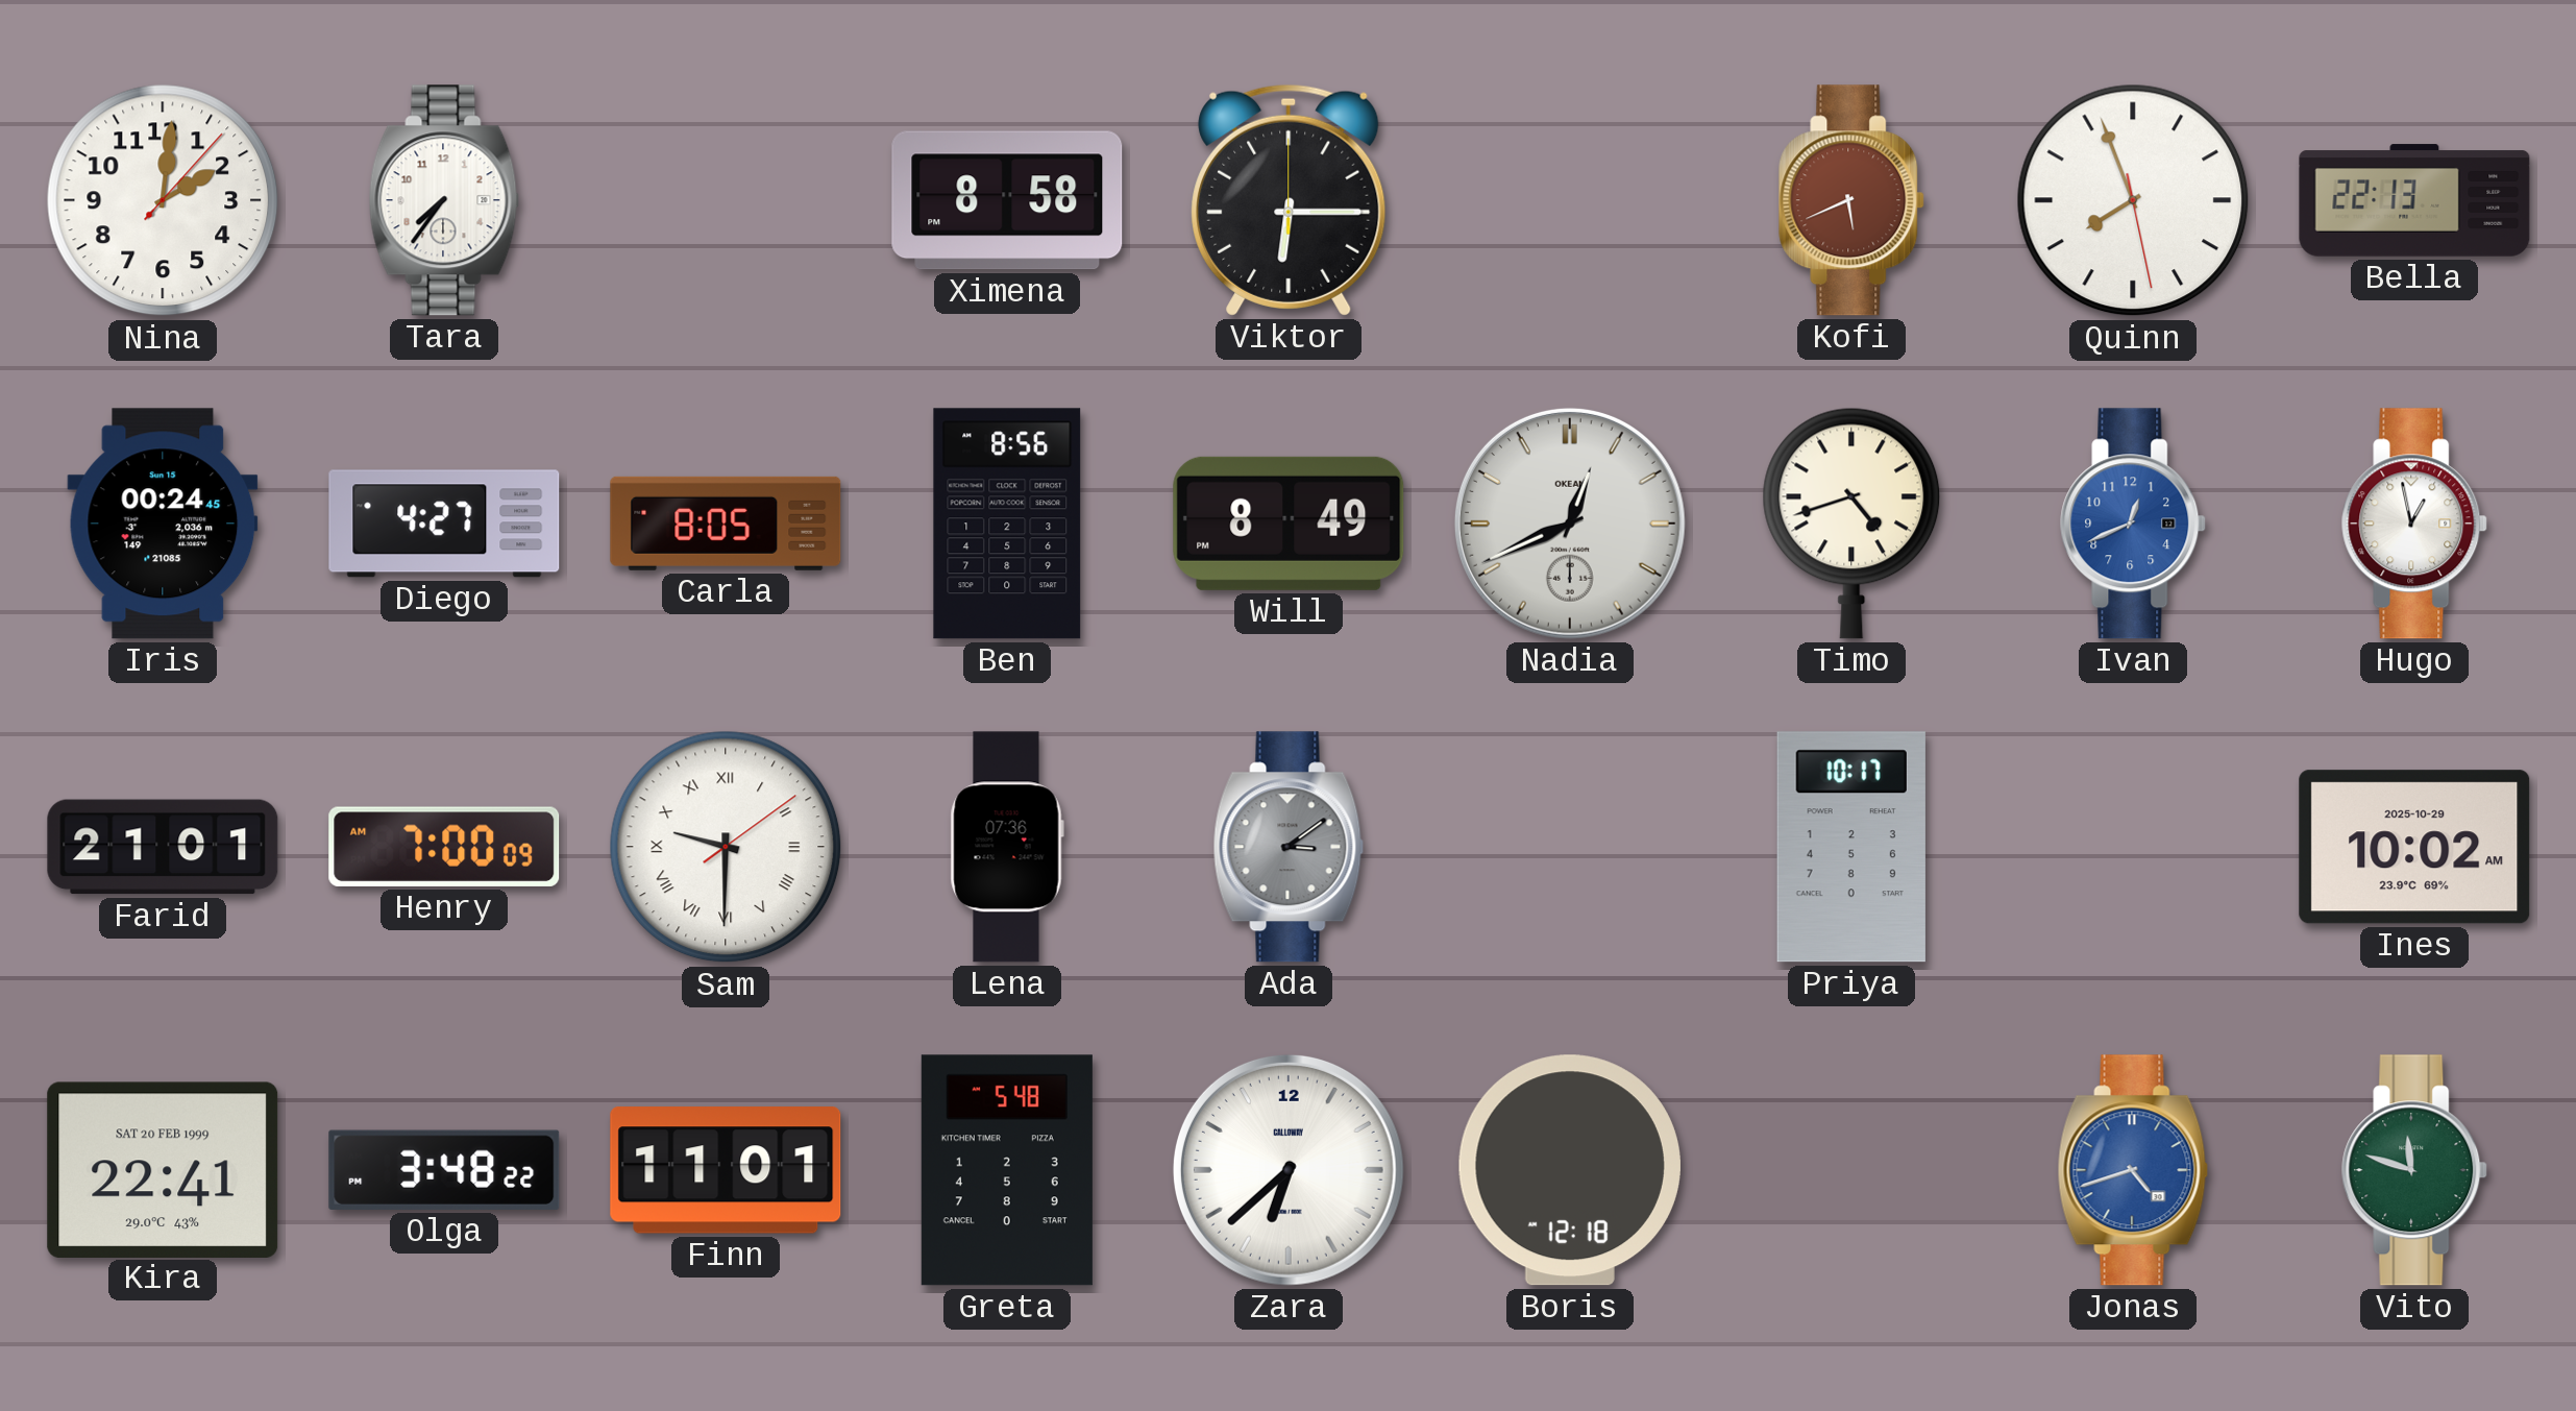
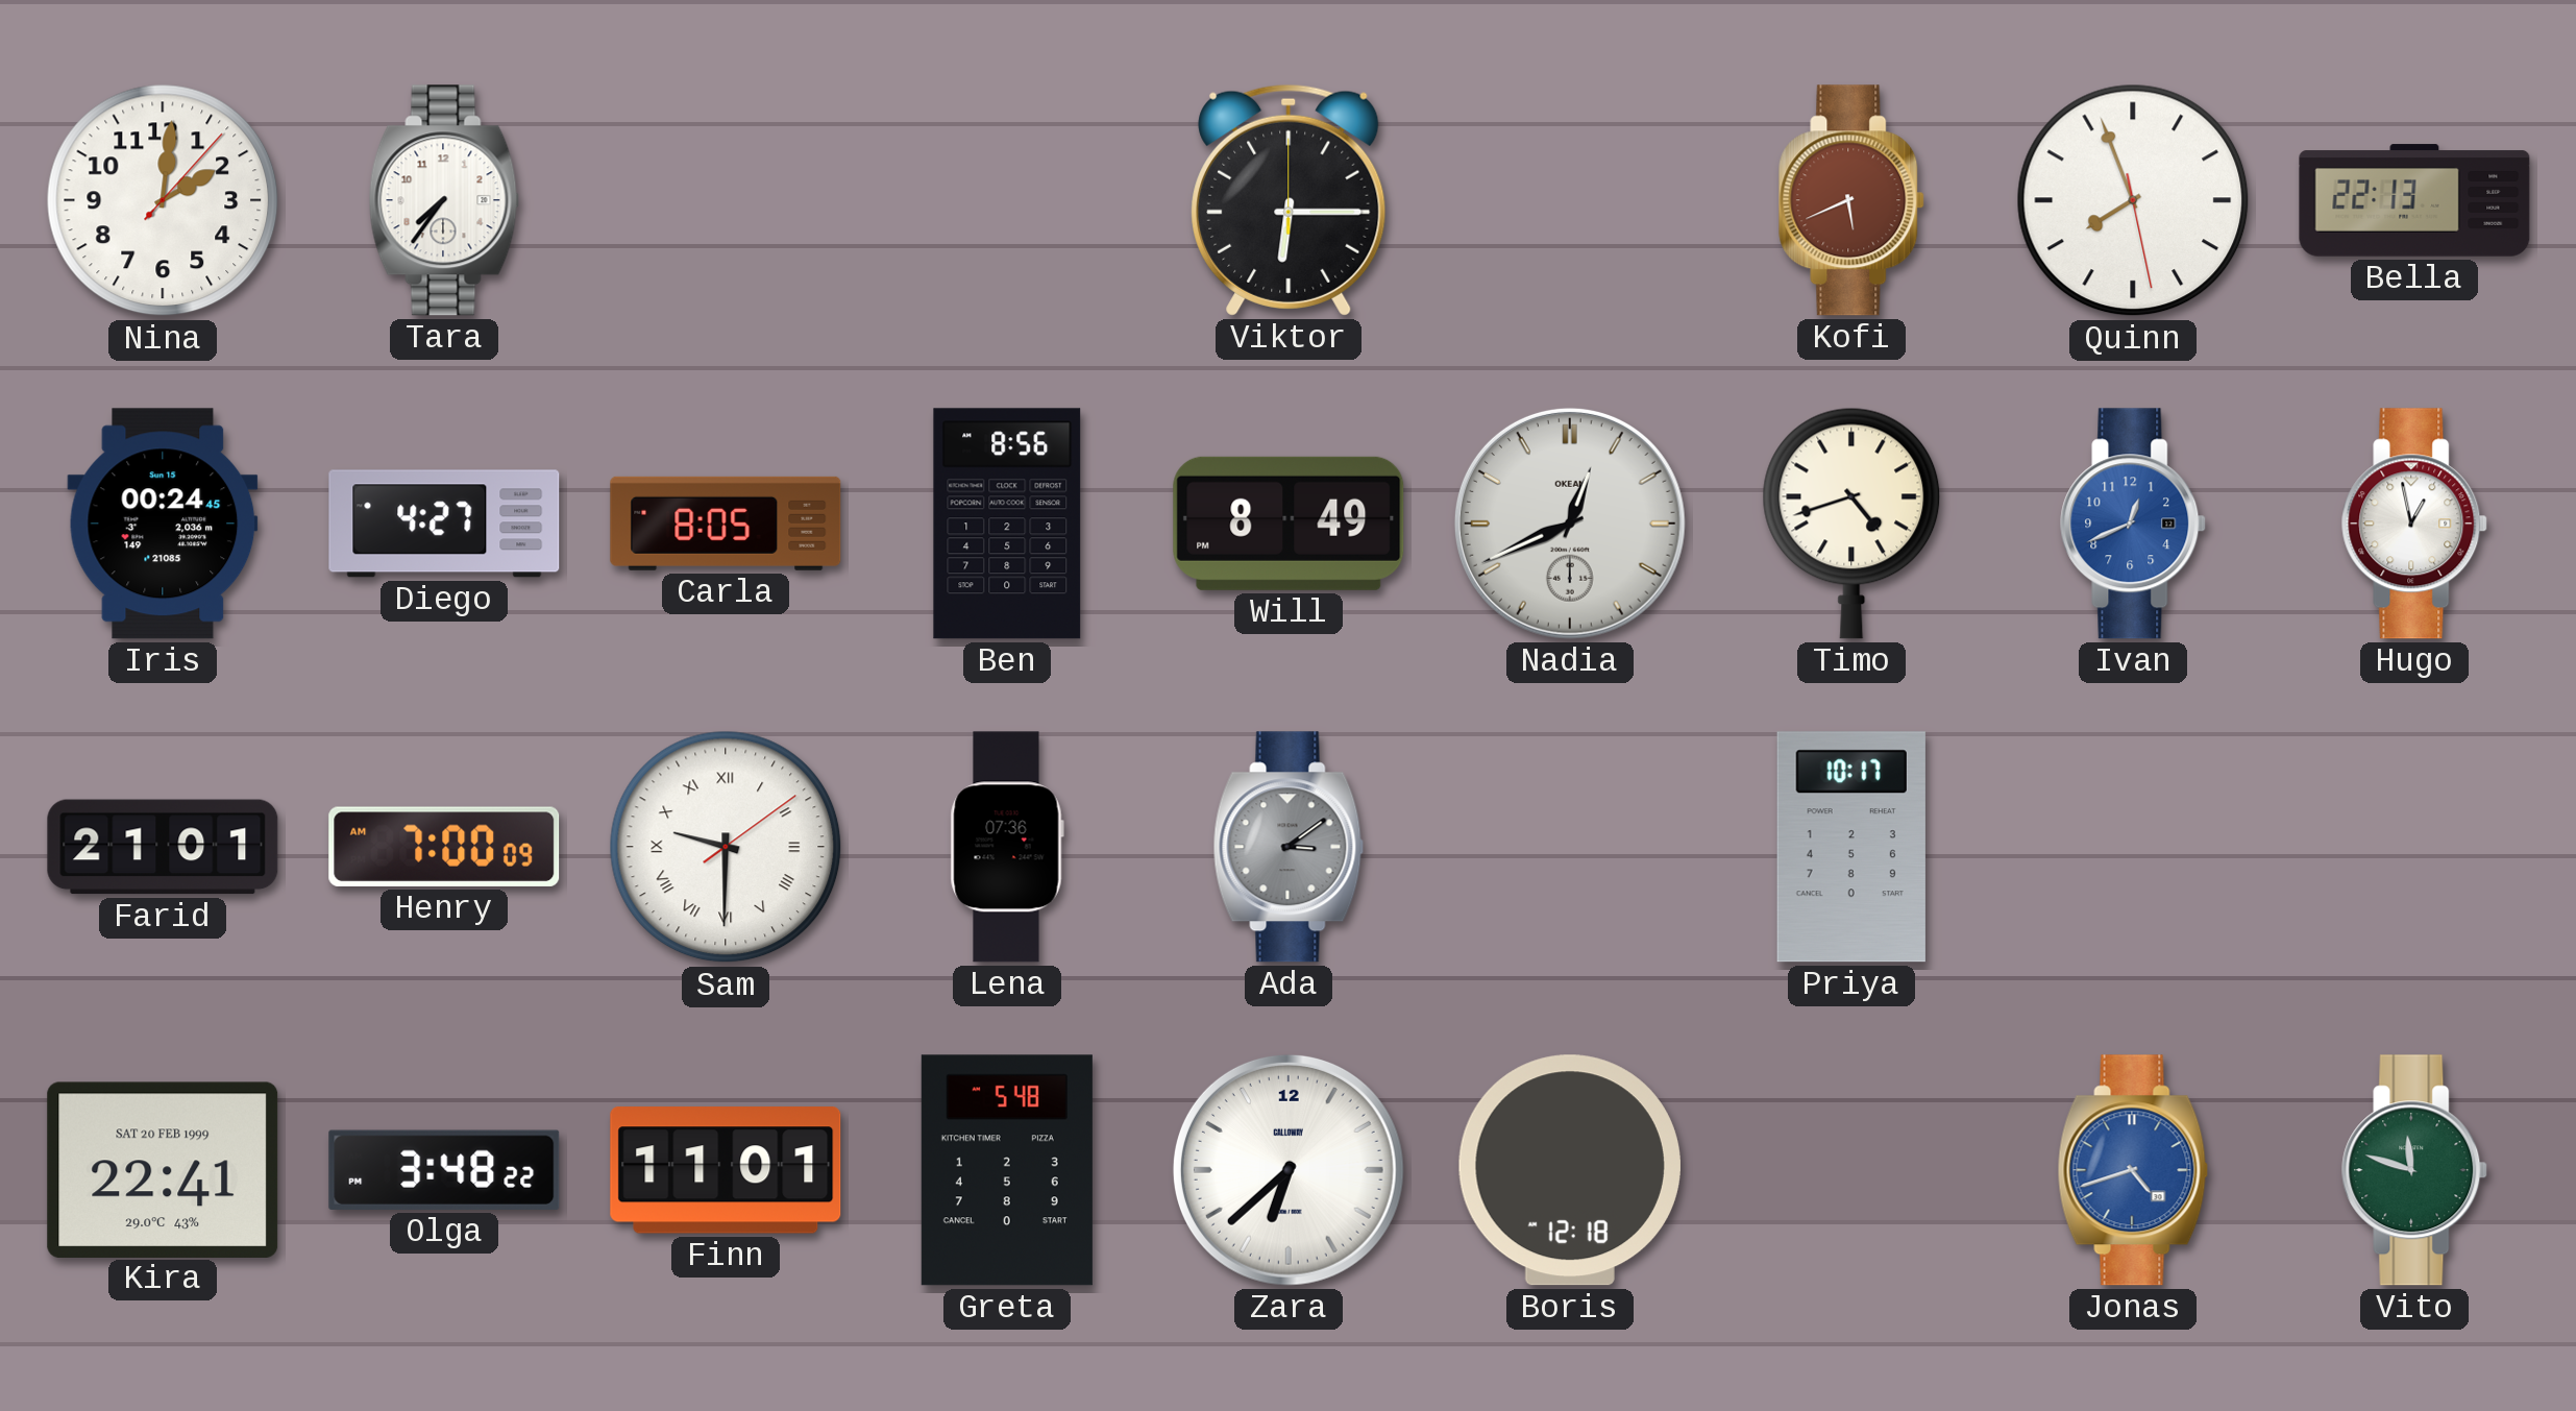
Ximena: 8:58 -> none
Ines: 10:02 -> none
